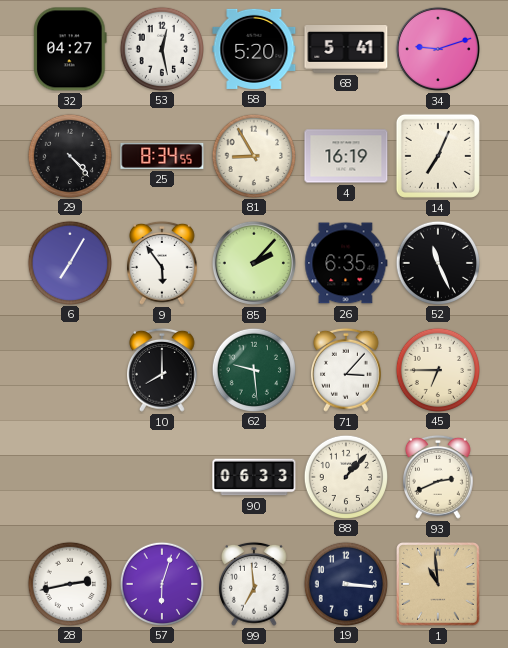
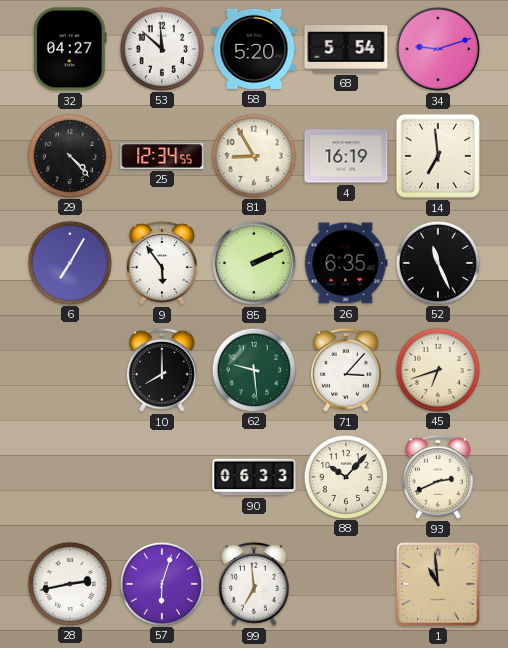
53: 12:28 -> 11:52
68: 5:41 -> 5:54
25: 8:34 -> 12:34
14: 7:04 -> 6:59
85: 2:07 -> 2:11
45: 6:45 -> 6:42
88: 1:07 -> 10:07
19: 3:16 -> none
